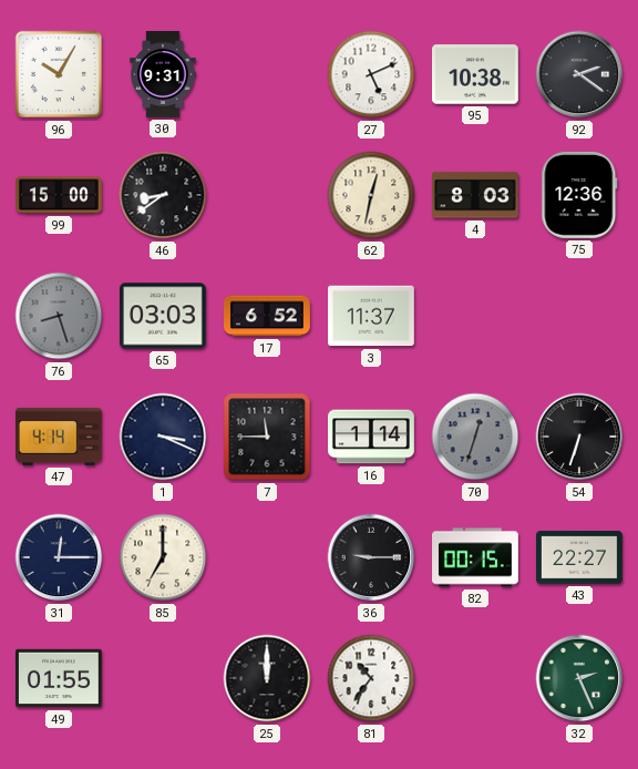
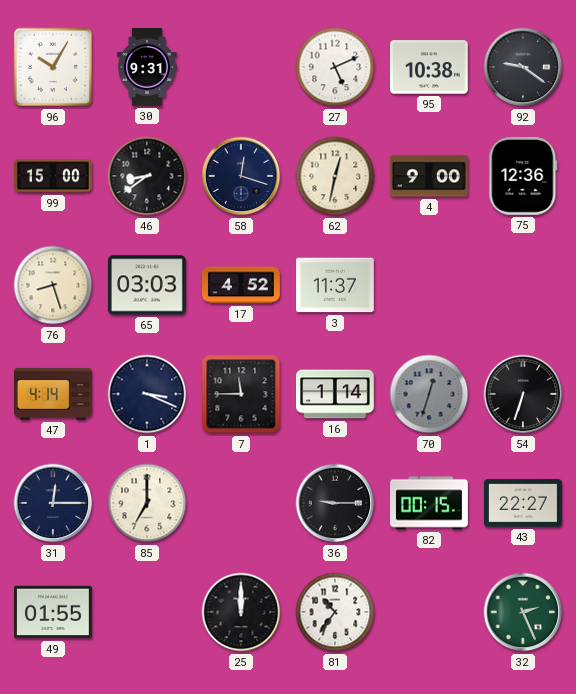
92: 2:21 -> 9:21
58: none -> 12:18
4: 8:03 -> 9:00
76 dial: grey -> cream
17: 6:52 -> 4:52
